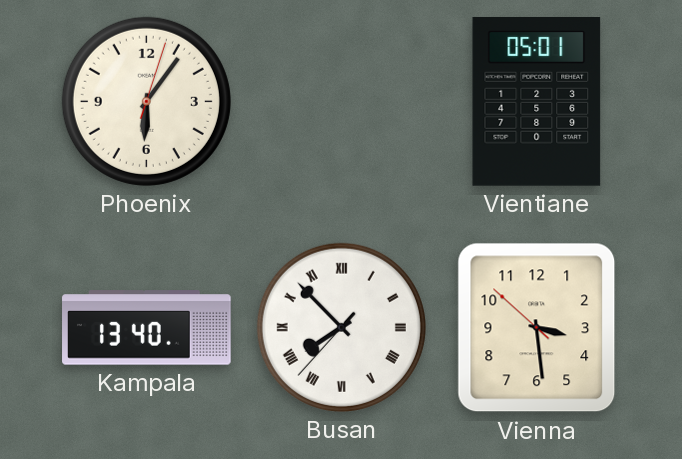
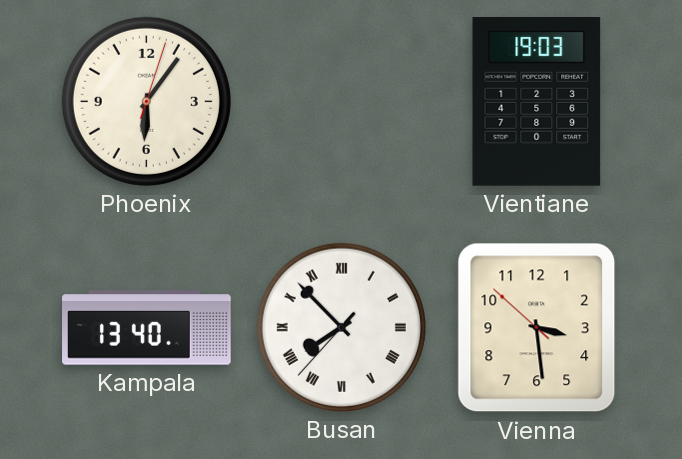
Vientiane: 05:01 -> 19:03
